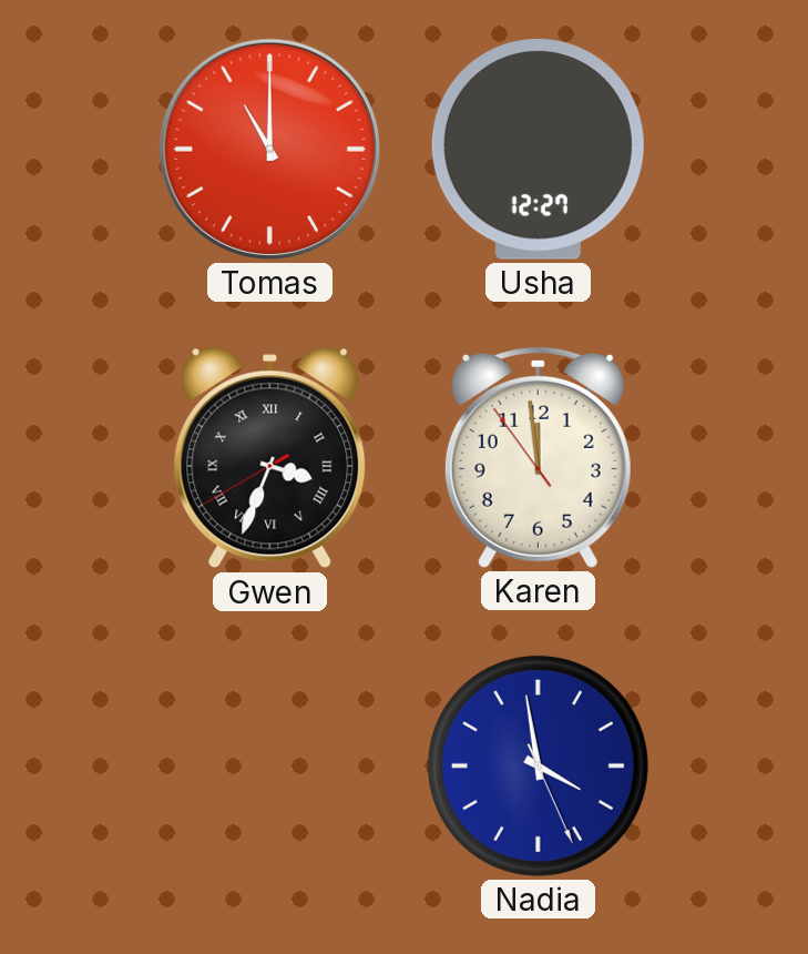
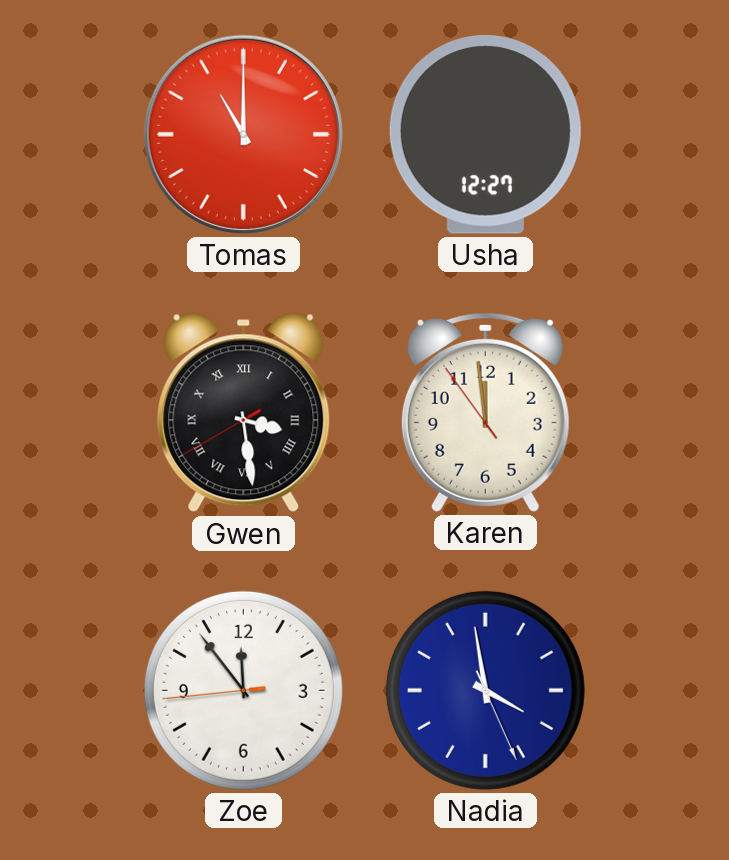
Gwen: 3:33 -> 3:28
Zoe: none -> 11:53
